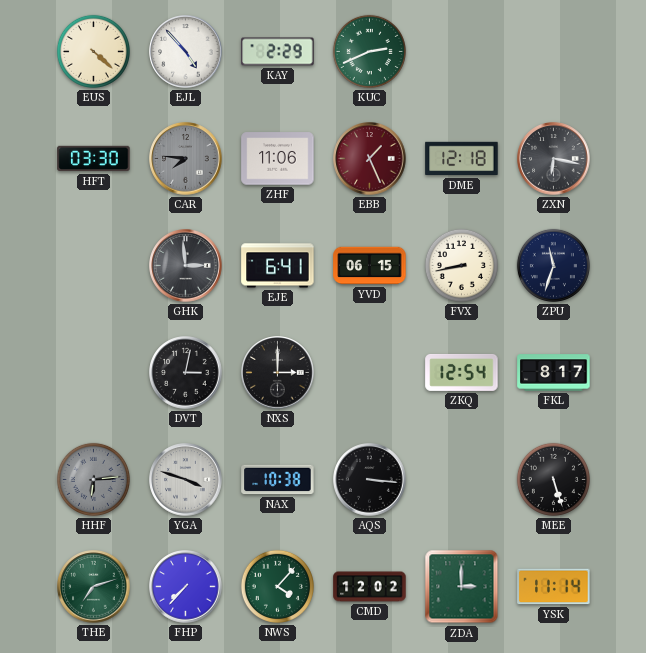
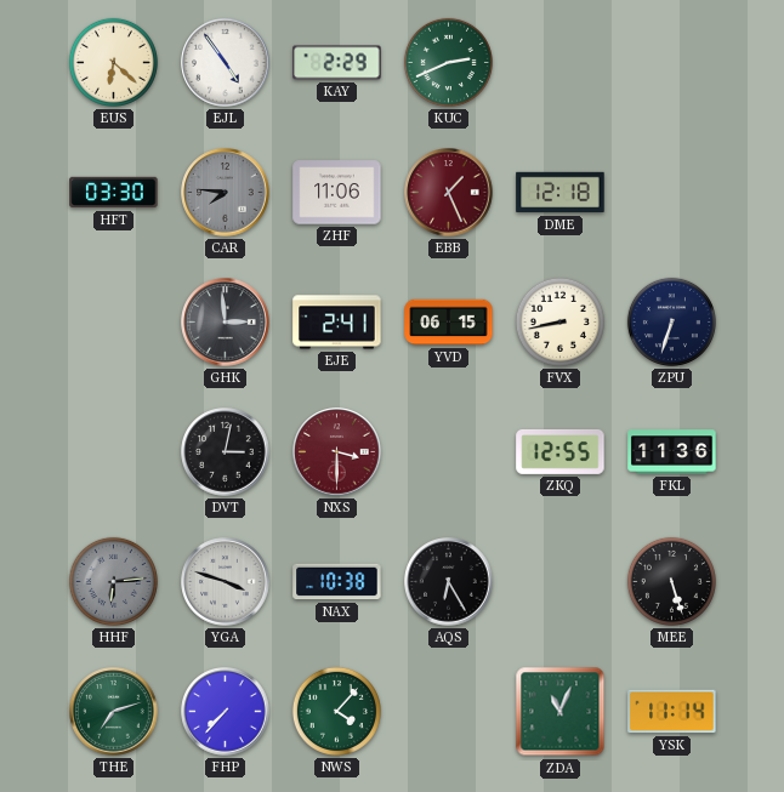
EUS: 4:22 -> 6:22
EJL: 4:53 -> 4:54
ZXN: 6:17 -> none
EJE: 6:41 -> 2:41
ZPU: 11:33 -> 6:33
NXS: 3:00 -> 3:30
NXS dial: black -> burgundy
ZKQ: 12:54 -> 12:55
FKL: 8:17 -> 11:36
AQS: 3:16 -> 6:25
CMD: 12:02 -> none
ZDA: 3:00 -> 11:04
